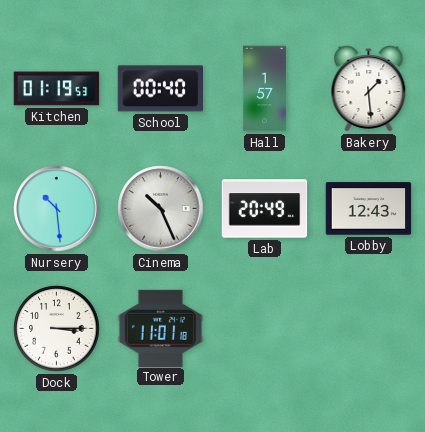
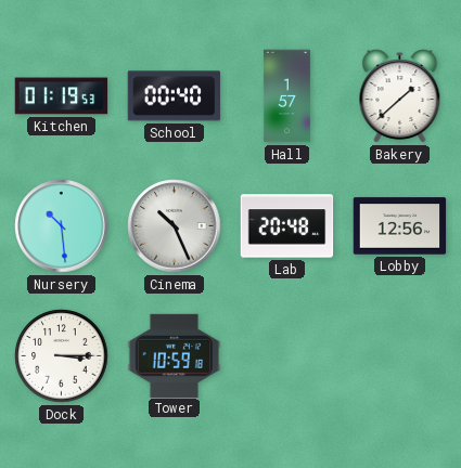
Bakery: 1:29 -> 1:38
Lab: 20:49 -> 20:48
Lobby: 12:43 -> 12:56
Tower: 11:01 -> 10:59
